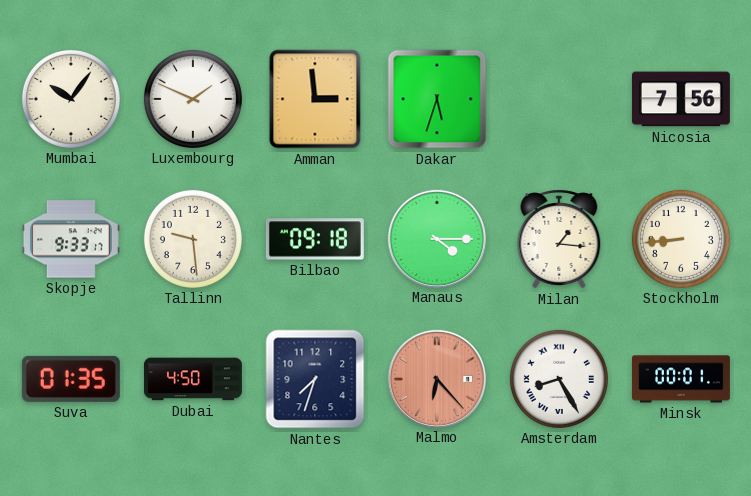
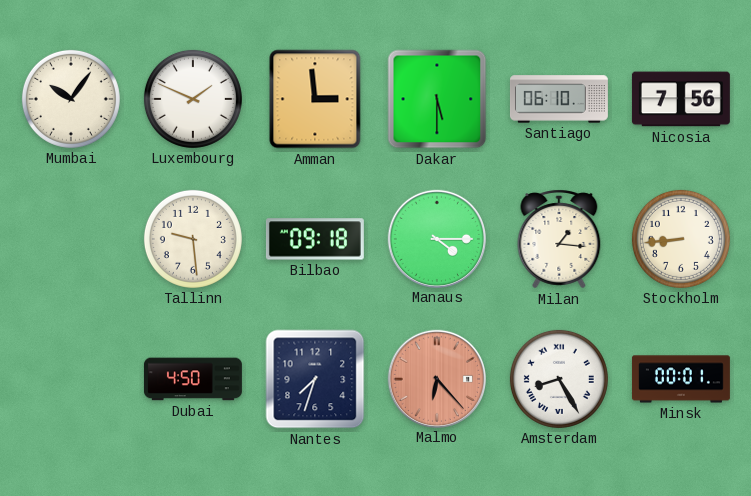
Dakar: 5:33 -> 5:30
Santiago: none -> 06:10
Skopje: 9:33 -> none
Suva: 01:35 -> none
